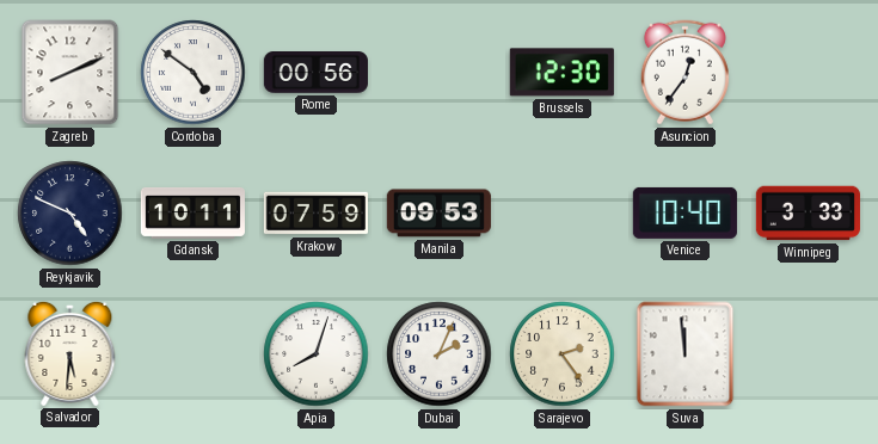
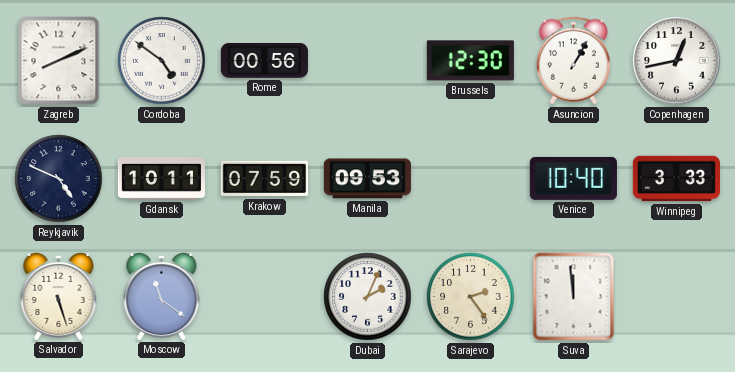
Asuncion: 12:36 -> 1:05
Copenhagen: none -> 12:43
Salvador: 5:31 -> 5:27
Moscow: none -> 11:21
Apia: 8:03 -> none
